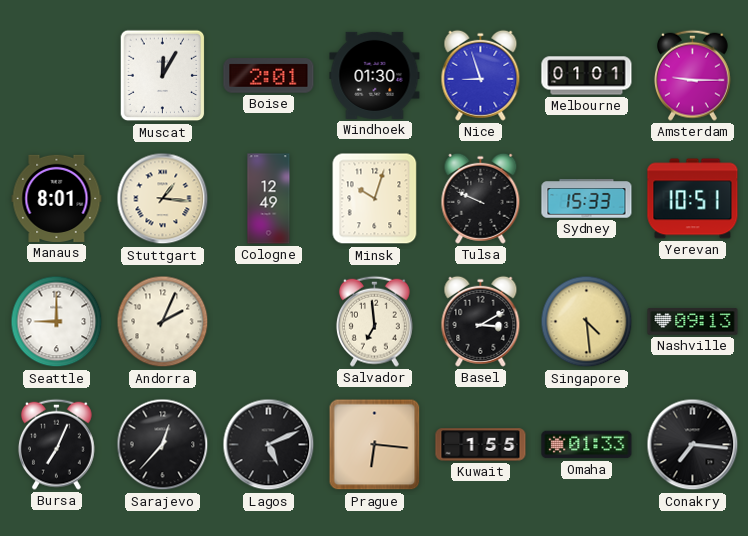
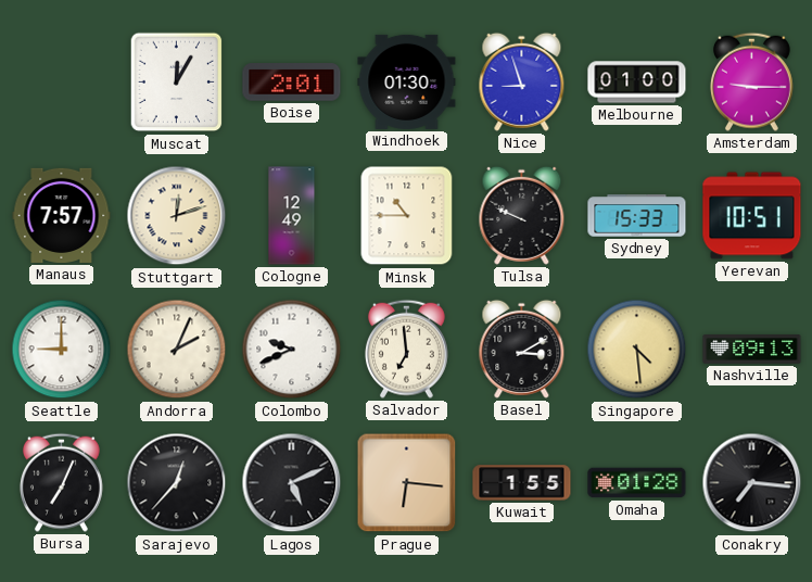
Melbourne: 01:01 -> 01:00
Manaus: 8:01 -> 7:57
Stuttgart: 1:16 -> 12:12
Minsk: 10:03 -> 10:45
Colombo: none -> 9:41
Omaha: 01:33 -> 01:28
